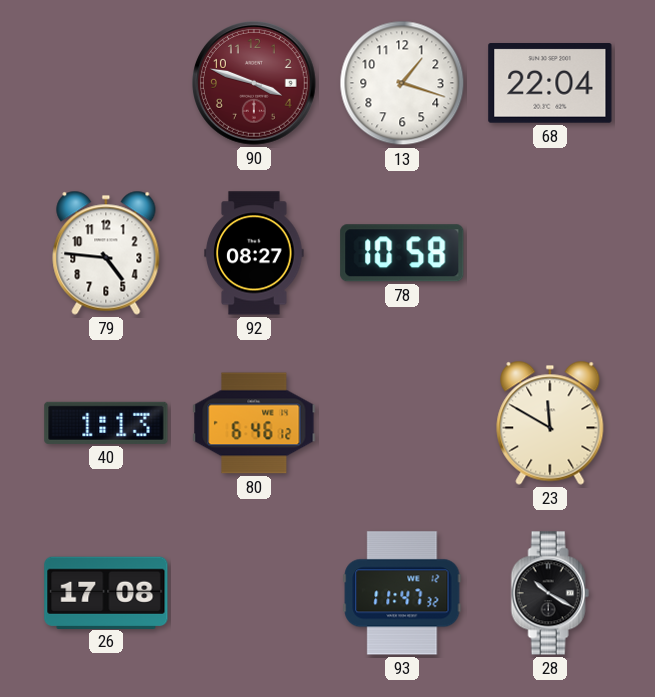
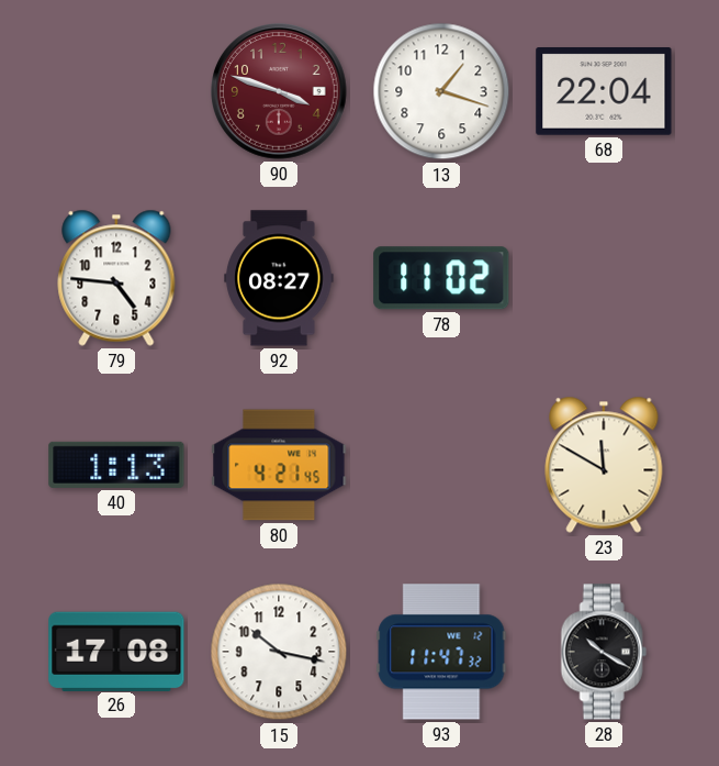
78: 10:58 -> 11:02
80: 6:46 -> 4:21
15: none -> 10:17
